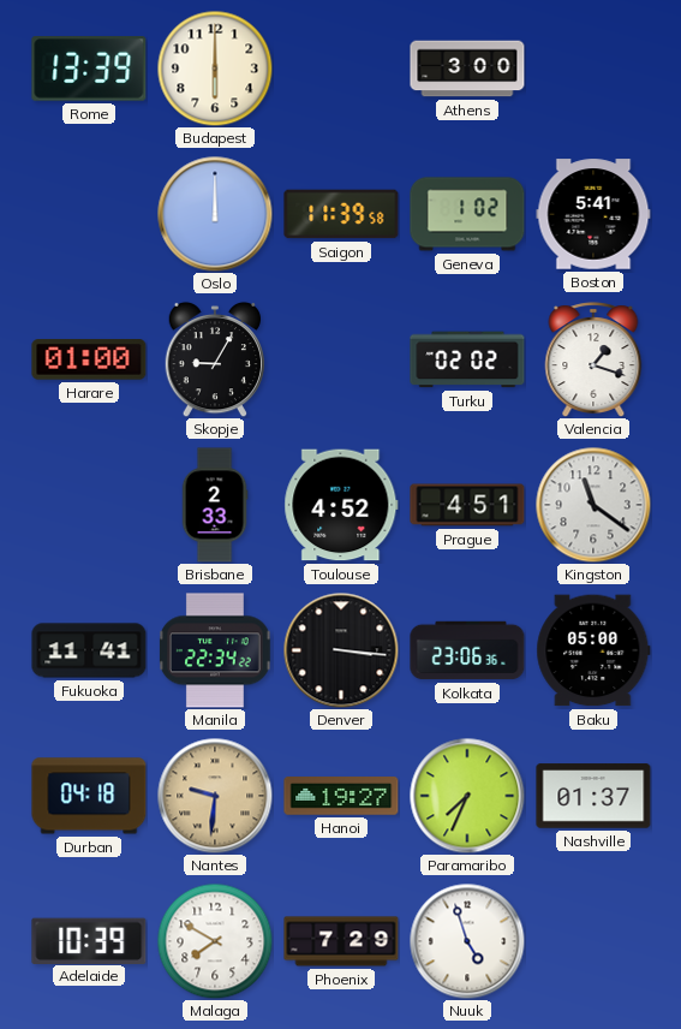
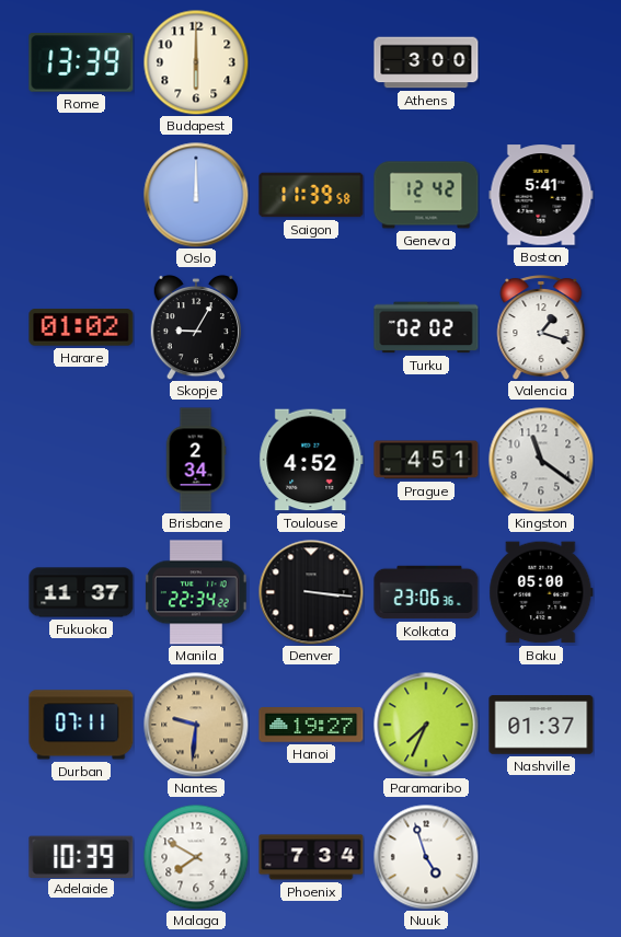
Geneva: 1:02 -> 12:42
Harare: 01:00 -> 01:02
Brisbane: 2:33 -> 2:34
Fukuoka: 11:41 -> 11:37
Durban: 04:18 -> 07:11
Phoenix: 7:29 -> 7:34
